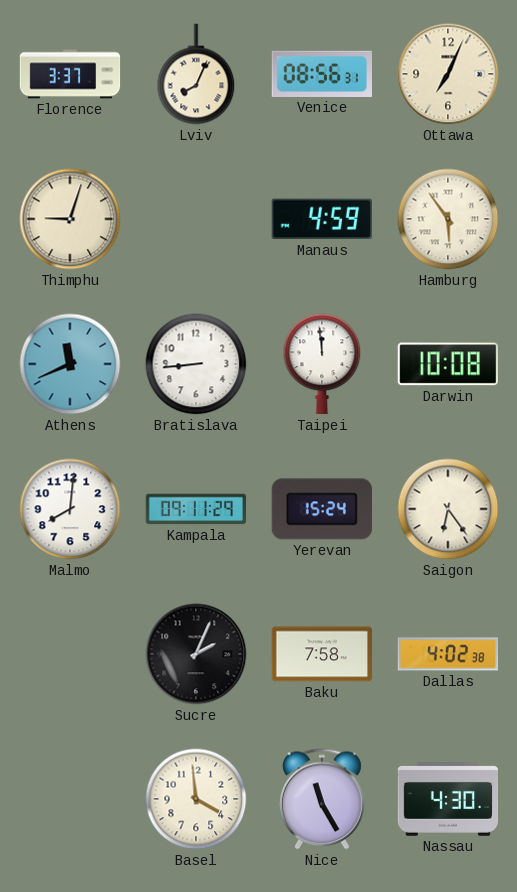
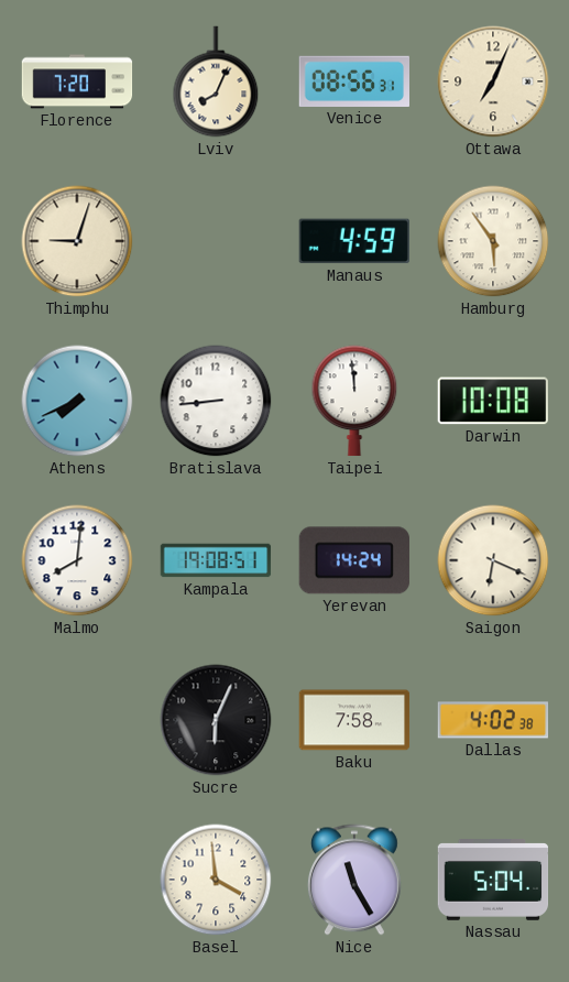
Florence: 3:37 -> 7:20
Athens: 11:41 -> 7:41
Kampala: 09:11 -> 19:08
Yerevan: 15:24 -> 14:24
Saigon: 6:24 -> 6:19
Sucre: 2:04 -> 6:04
Nassau: 4:30 -> 5:04
